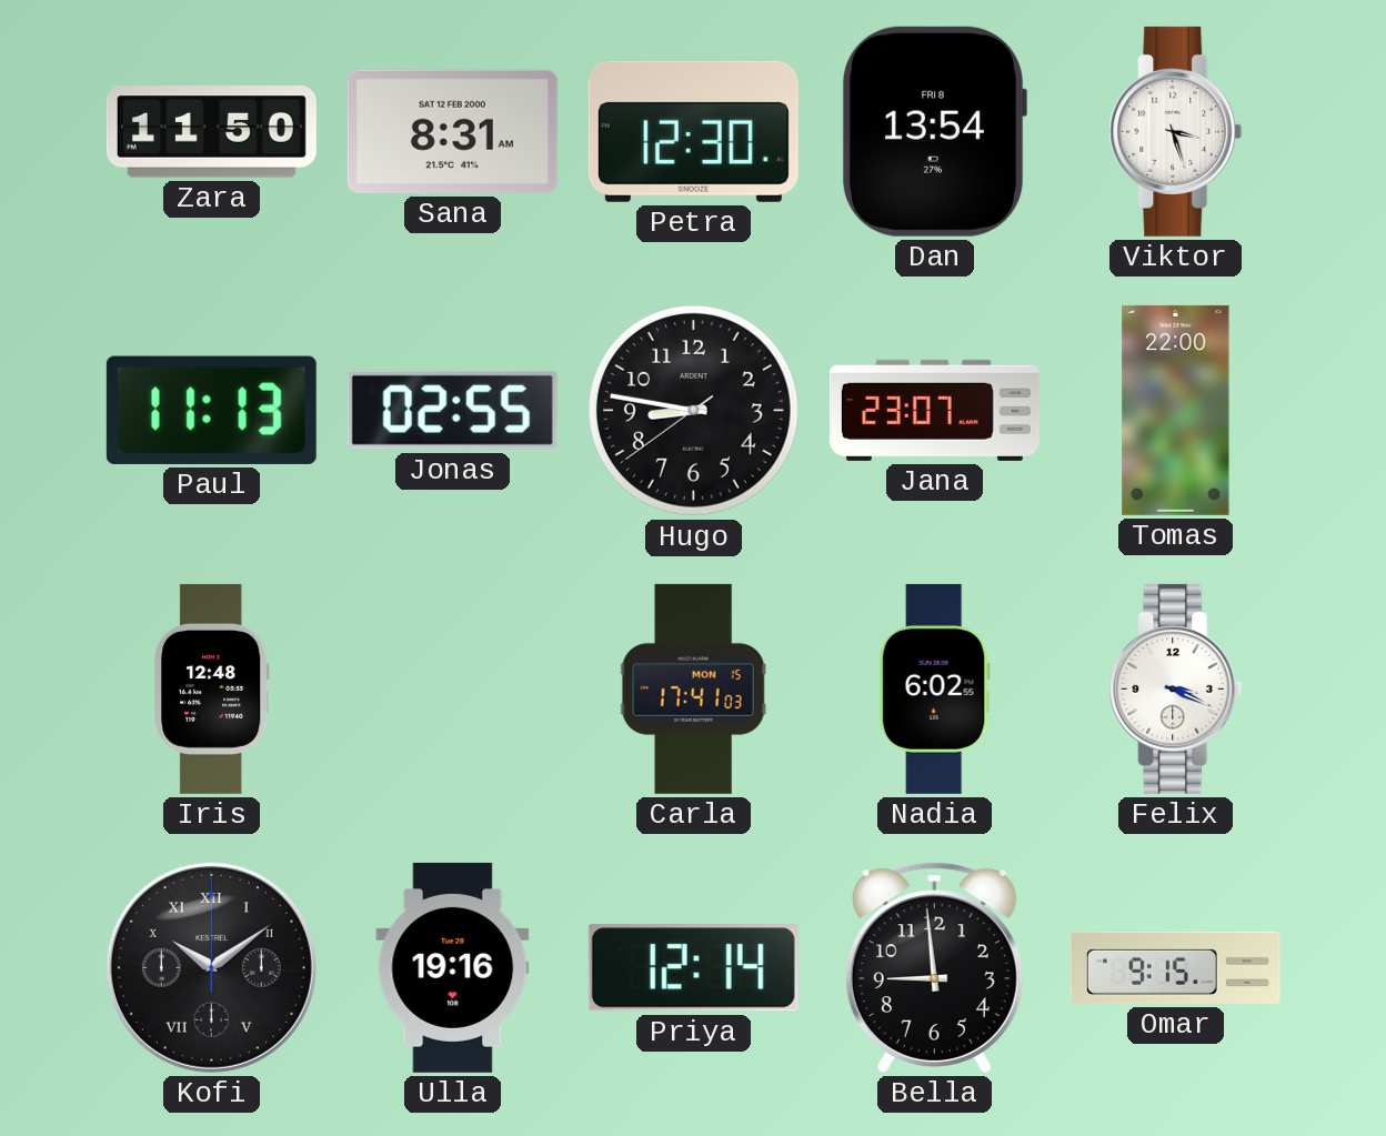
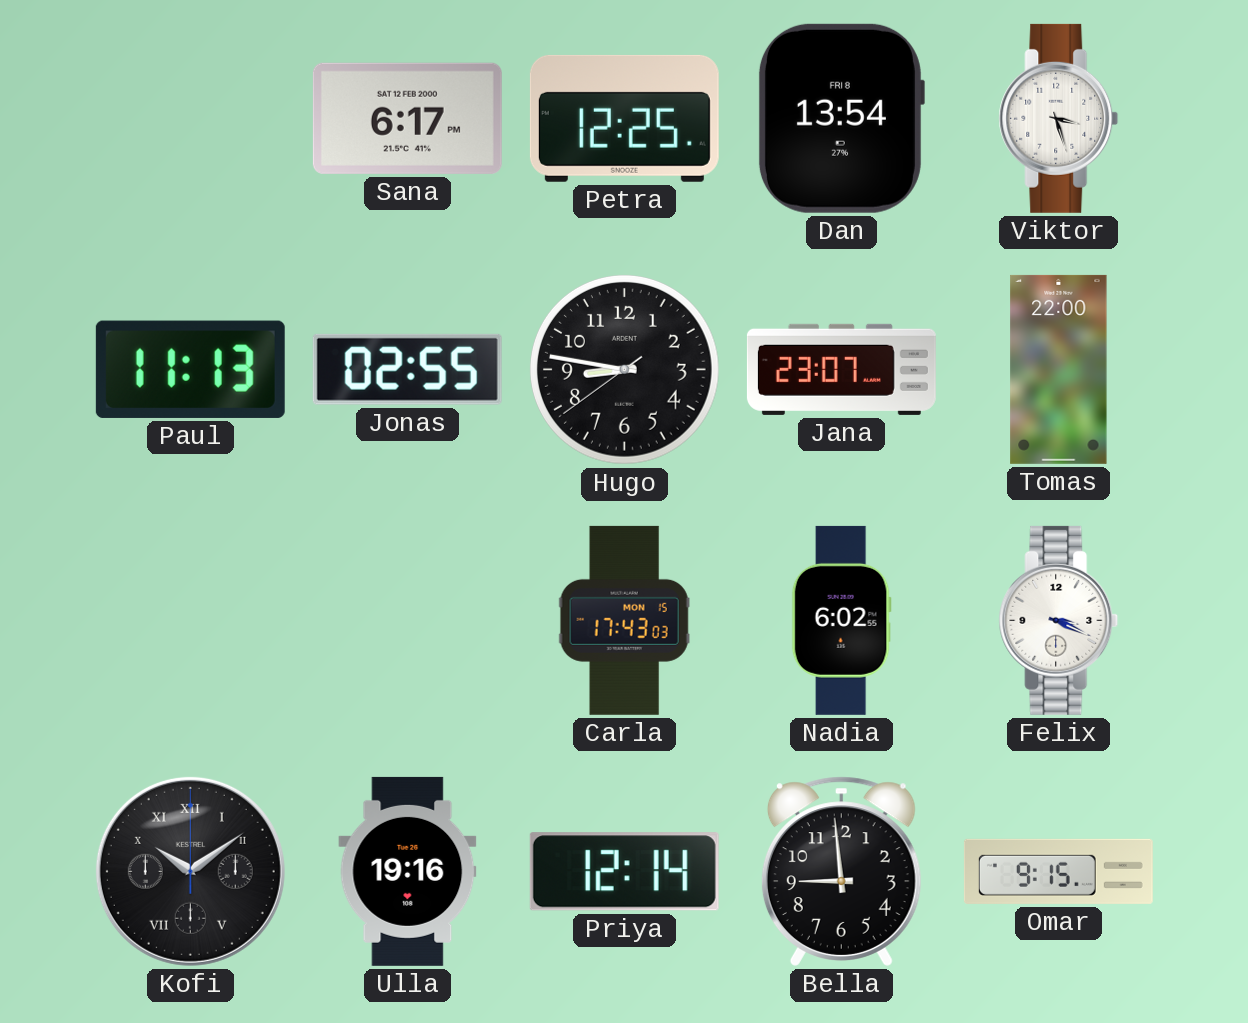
Zara: 11:50 -> none
Sana: 8:31 -> 6:17
Petra: 12:30 -> 12:25
Iris: 12:48 -> none
Carla: 17:41 -> 17:43
